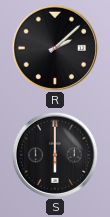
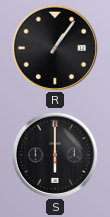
R: 2:08 -> 1:06
